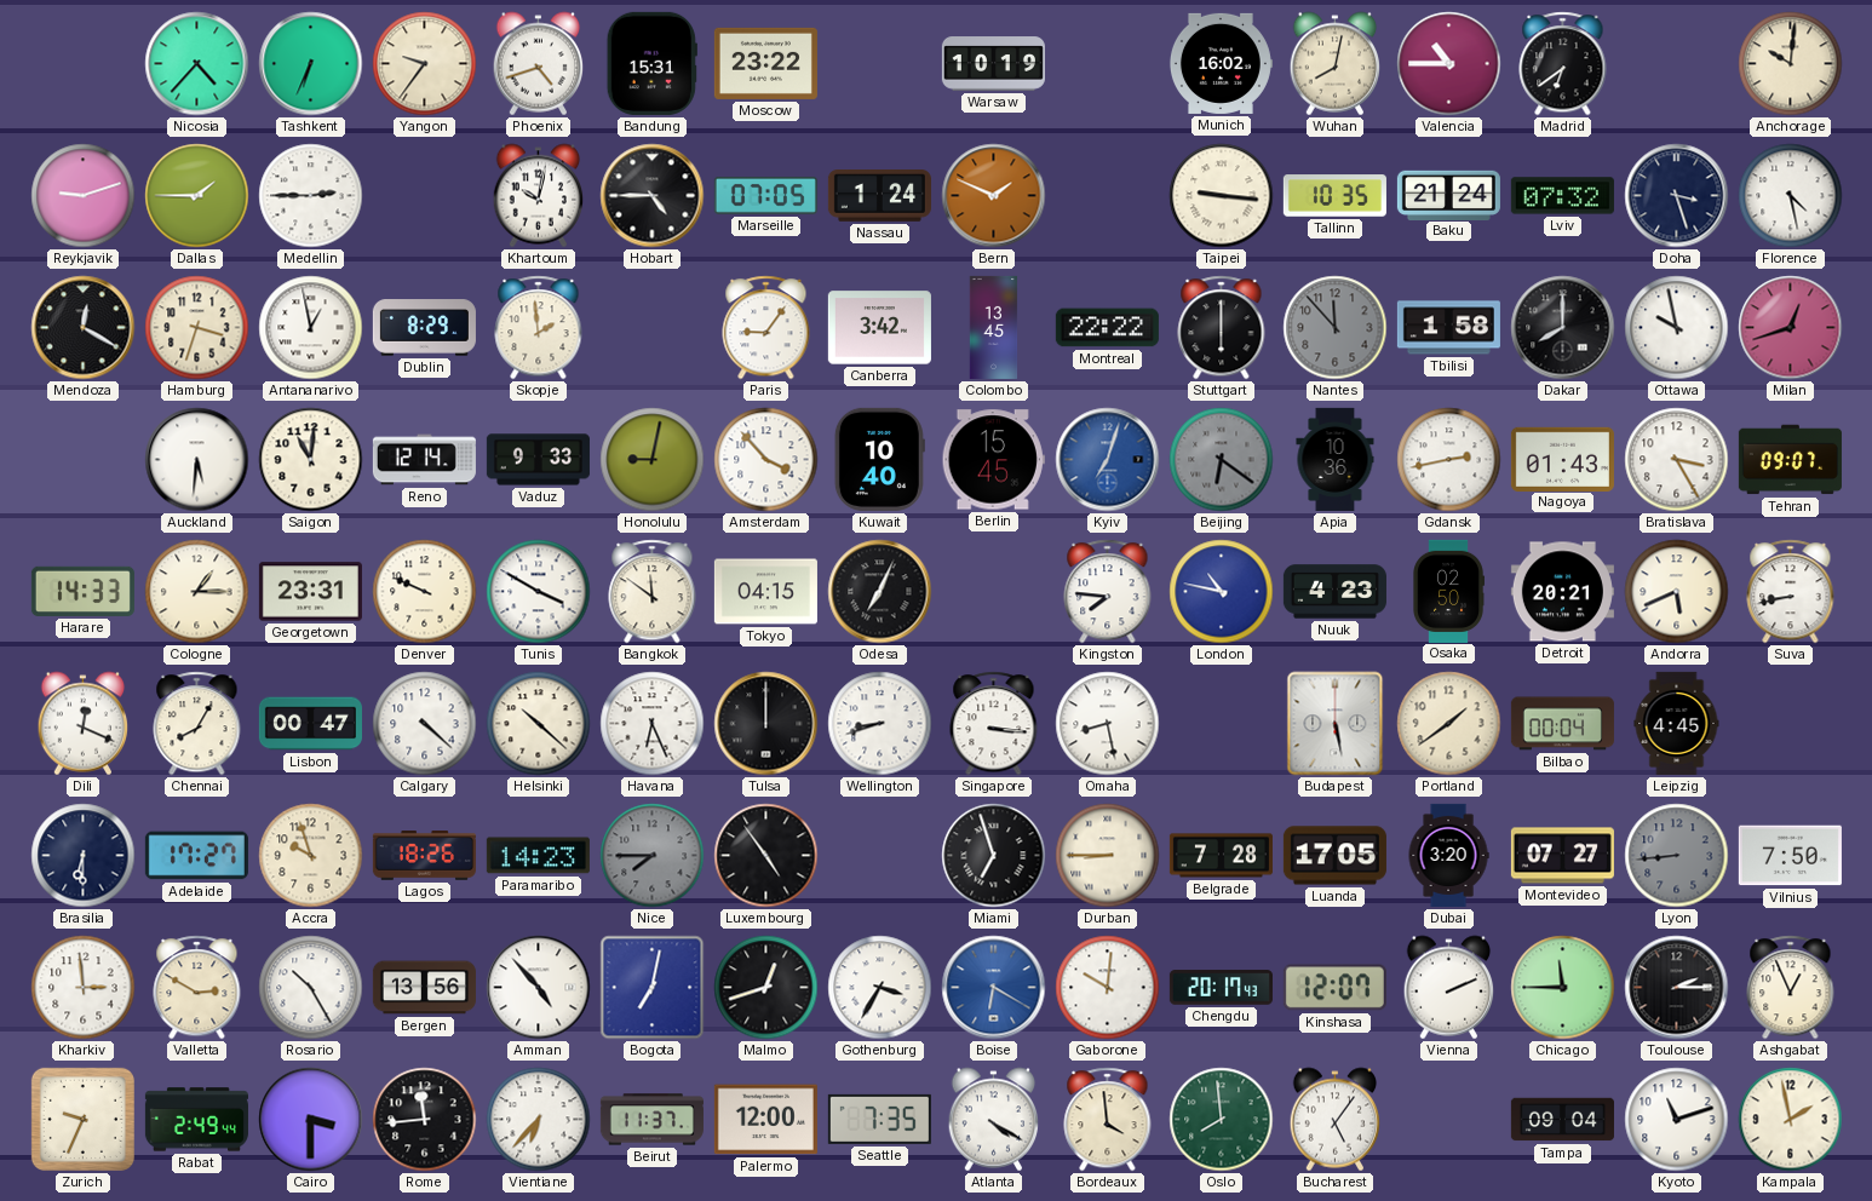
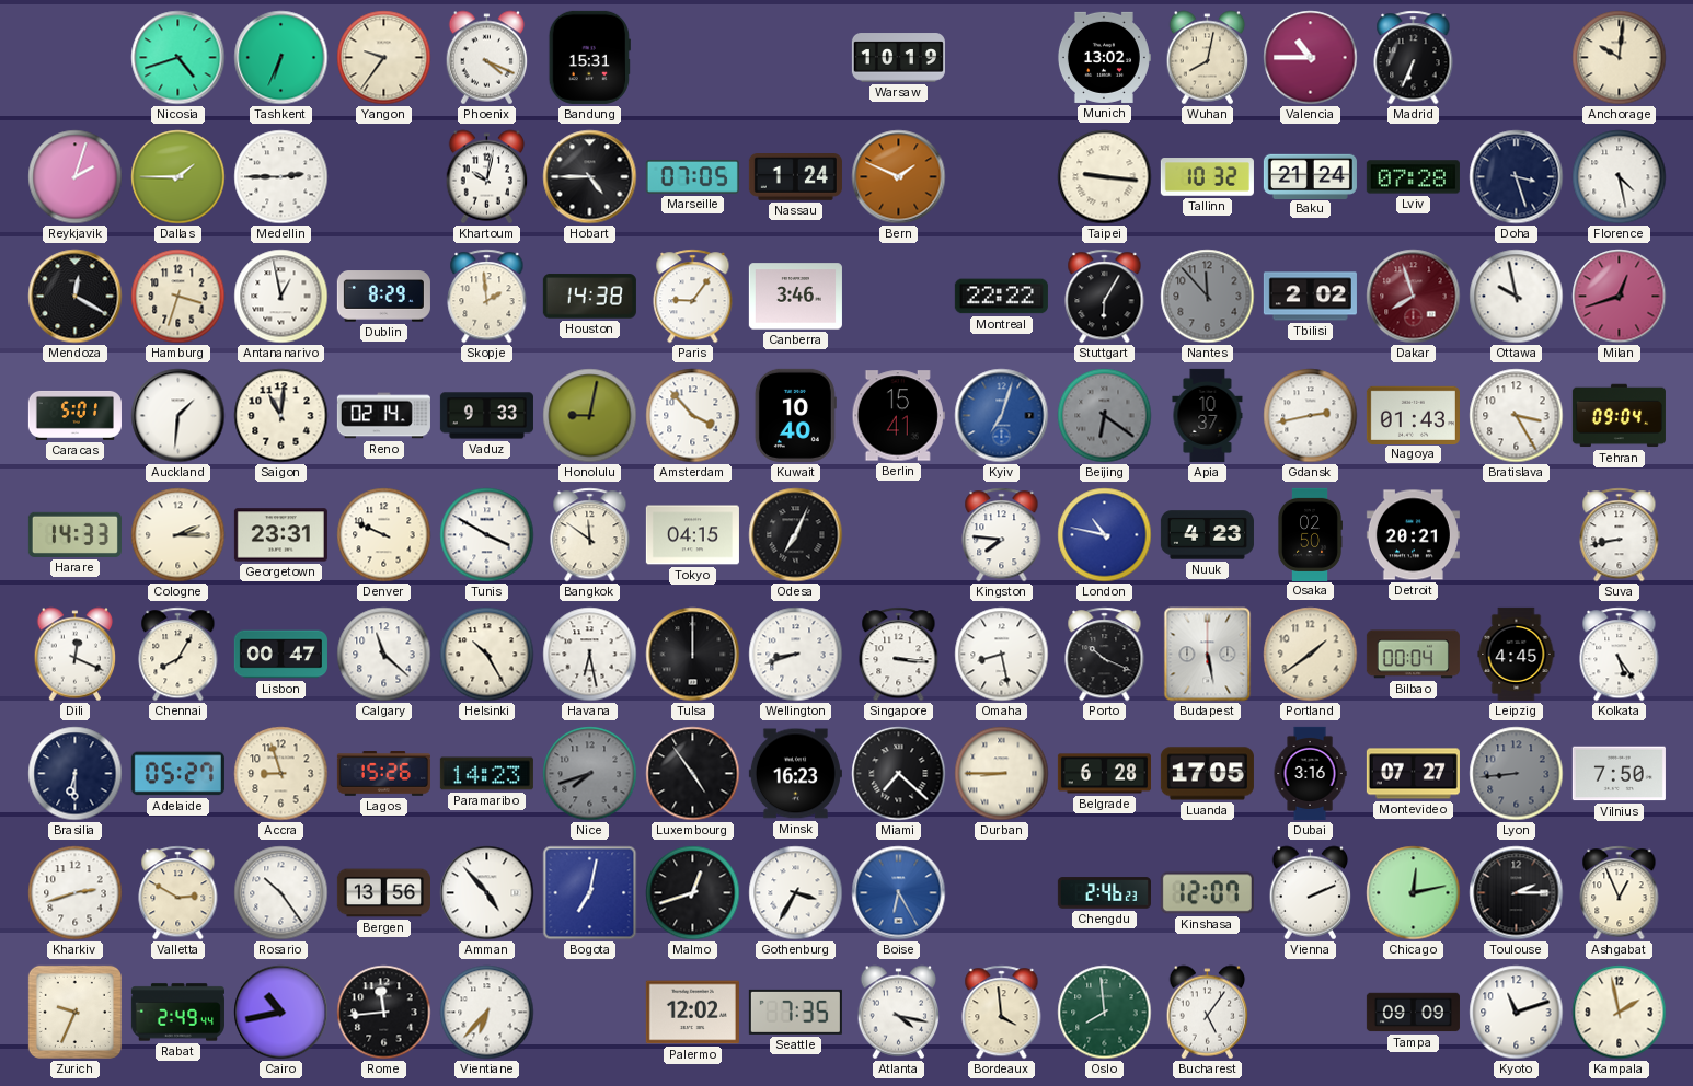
Nicosia: 4:37 -> 4:42
Phoenix: 4:42 -> 4:19
Moscow: 23:22 -> none
Munich: 16:02 -> 13:02
Madrid: 6:39 -> 6:34
Reykjavik: 9:12 -> 2:03
Tallinn: 10:35 -> 10:32
Lviv: 07:32 -> 07:28
Houston: none -> 14:38
Canberra: 3:42 -> 3:46
Colombo: 13:45 -> none
Stuttgart: 6:00 -> 6:05
Tbilisi: 1:58 -> 2:02
Dakar: 8:00 -> 7:57
Dakar dial: black -> burgundy
Caracas: none -> 5:01
Auckland: 5:31 -> 1:31
Reno: 12:14 -> 02:14
Berlin: 15:45 -> 15:41
Apia: 10:36 -> 10:37
Tehran: 09:07 -> 09:04
Cologne: 1:15 -> 2:15
Andorra: 5:41 -> none
Calgary: 4:22 -> 11:22
Helsinki: 10:22 -> 10:25
Havana: 6:26 -> 6:28
Porto: none -> 10:19
Kolkata: none -> 5:24
Adelaide: 17:27 -> 05:27
Accra: 9:57 -> 8:57
Lagos: 18:26 -> 15:26
Nice: 7:45 -> 7:42
Minsk: none -> 16:23
Miami: 6:57 -> 7:22
Belgrade: 7:28 -> 6:28
Dubai: 3:20 -> 3:16
Kharkiv: 2:59 -> 2:42
Rosario: 10:25 -> 10:24
Boise: 6:20 -> 6:25
Gaborone: 10:01 -> none
Chengdu: 20:17 -> 2:46
Chicago: 11:45 -> 12:13
Cairo: 3:30 -> 10:43
Beirut: 11:37 -> none
Palermo: 12:00 -> 12:02
Atlanta: 4:20 -> 4:17
Tampa: 09:04 -> 09:09
